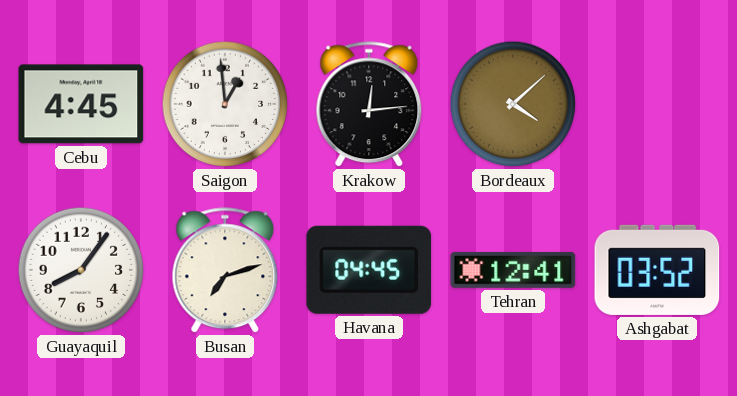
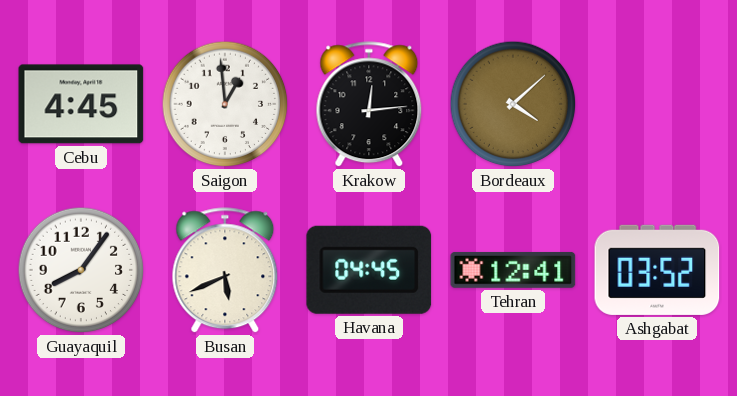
Busan: 7:12 -> 5:41
